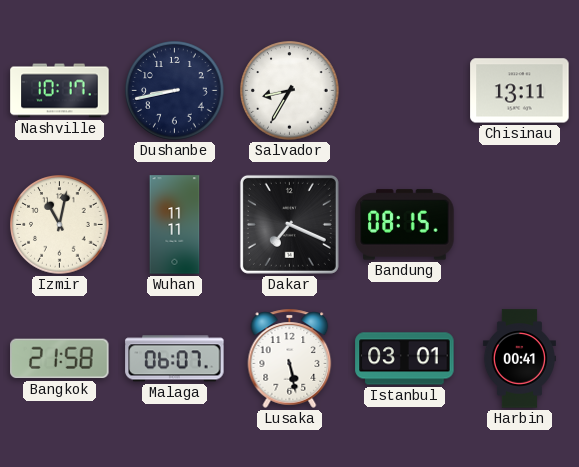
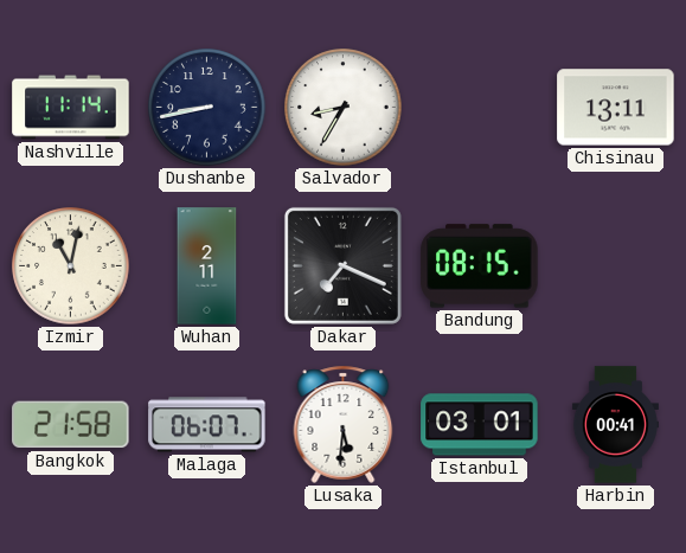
Nashville: 10:17 -> 11:14
Wuhan: 11:11 -> 2:11
Lusaka: 5:28 -> 5:31
